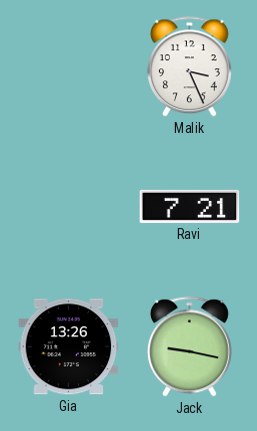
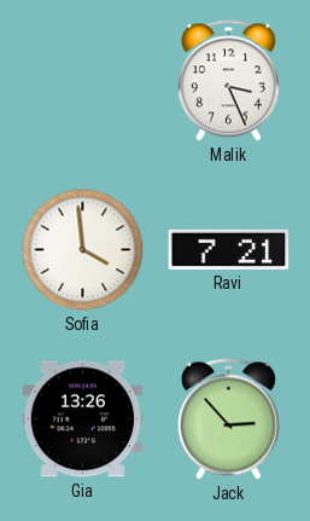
Sofia: none -> 3:59
Jack: 9:17 -> 2:53
